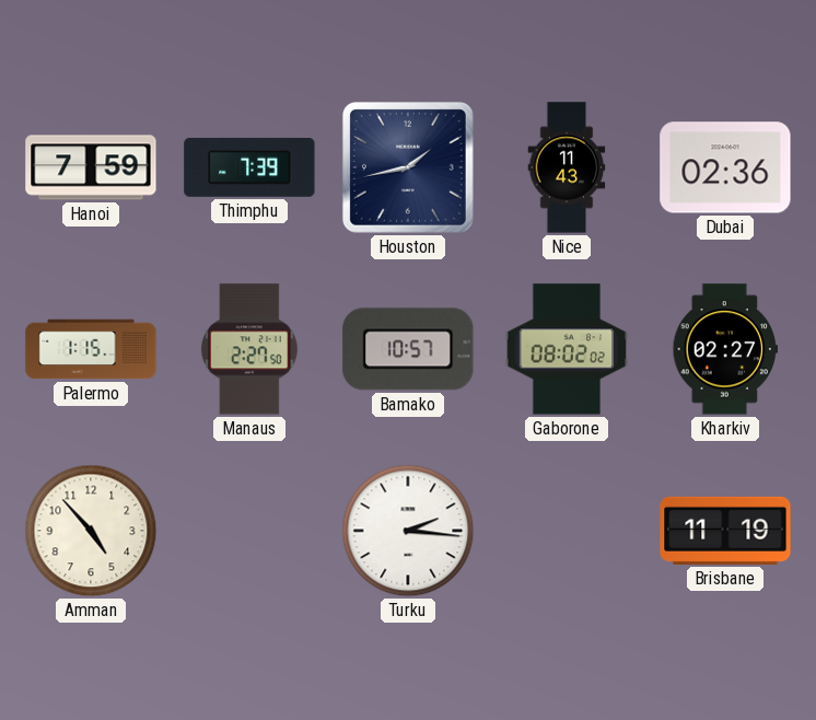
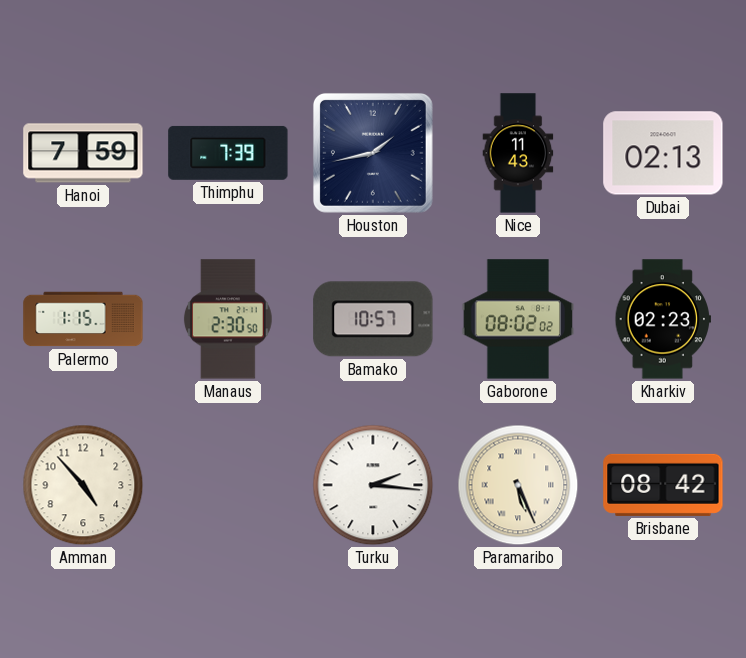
Dubai: 02:36 -> 02:13
Manaus: 2:27 -> 2:30
Kharkiv: 02:27 -> 02:23
Paramaribo: none -> 5:26
Brisbane: 11:19 -> 08:42
